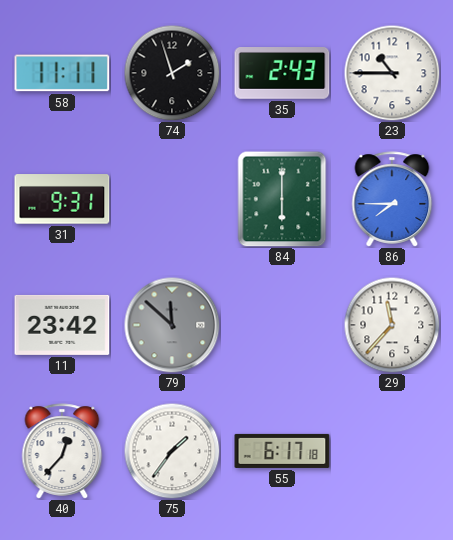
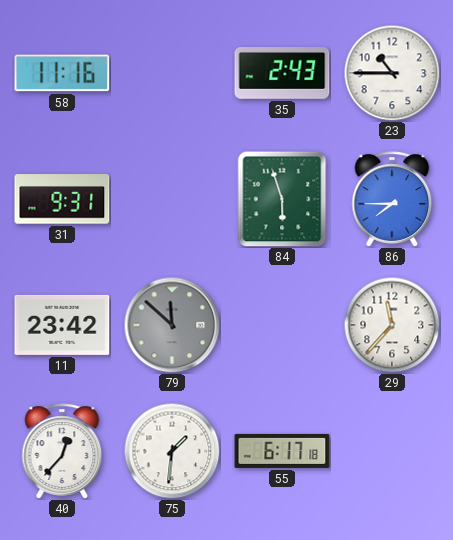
58: 11:11 -> 11:16
74: 1:57 -> none
84: 6:00 -> 5:57
75: 1:36 -> 1:31
